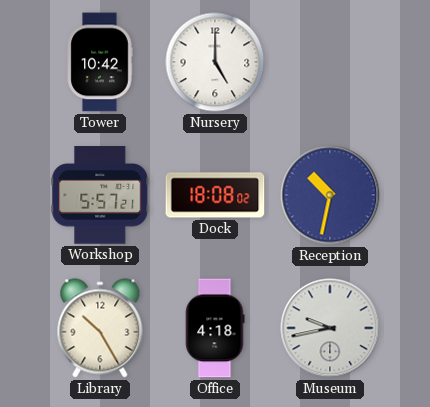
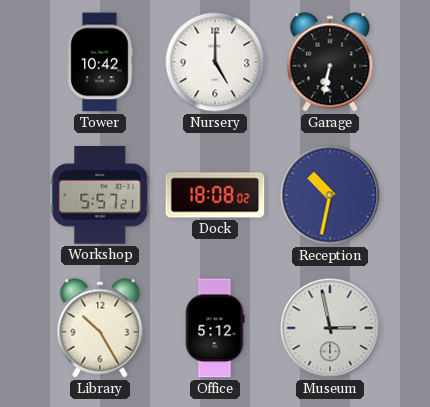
Garage: none -> 6:32
Office: 4:18 -> 5:12
Museum: 9:43 -> 2:58
